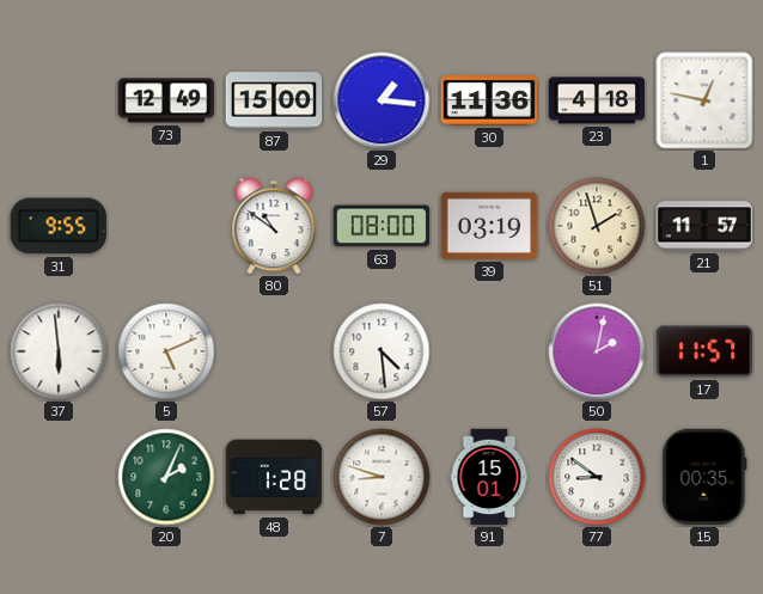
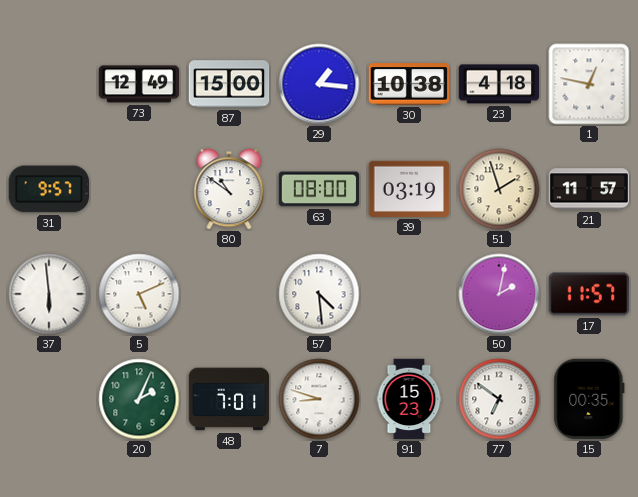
30: 11:36 -> 10:38
31: 9:55 -> 9:57
48: 1:28 -> 7:01
91: 15:01 -> 15:23
77: 8:51 -> 6:51
